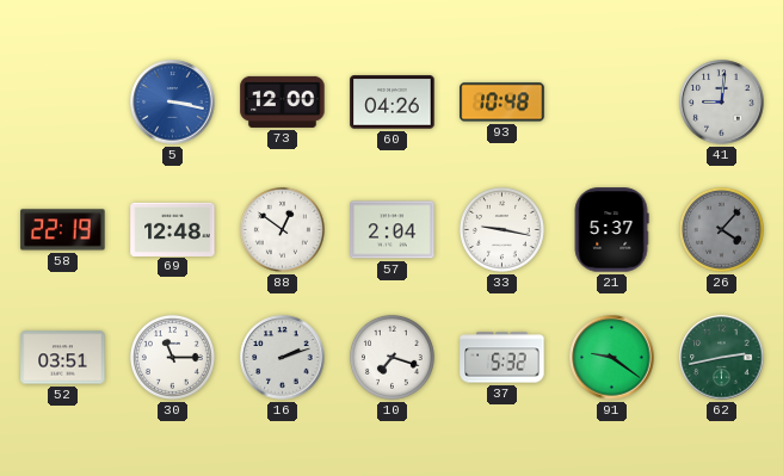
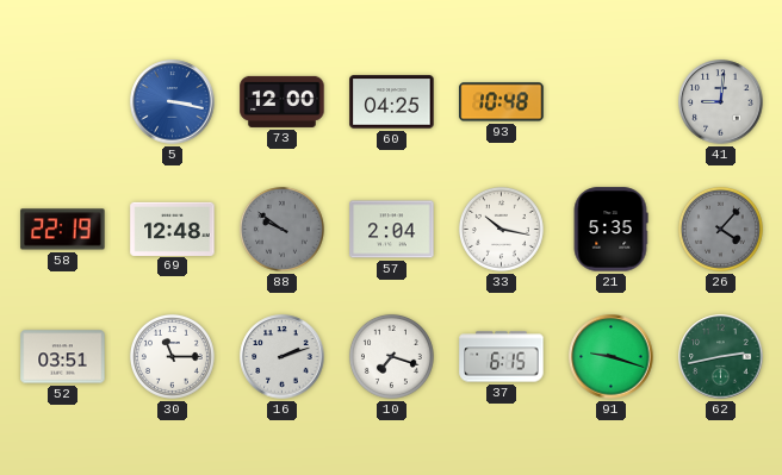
60: 04:26 -> 04:25
88: 12:51 -> 9:51
88 dial: white -> grey
33: 9:17 -> 10:17
21: 5:37 -> 5:35
37: 5:32 -> 6:15
91: 9:21 -> 9:18
